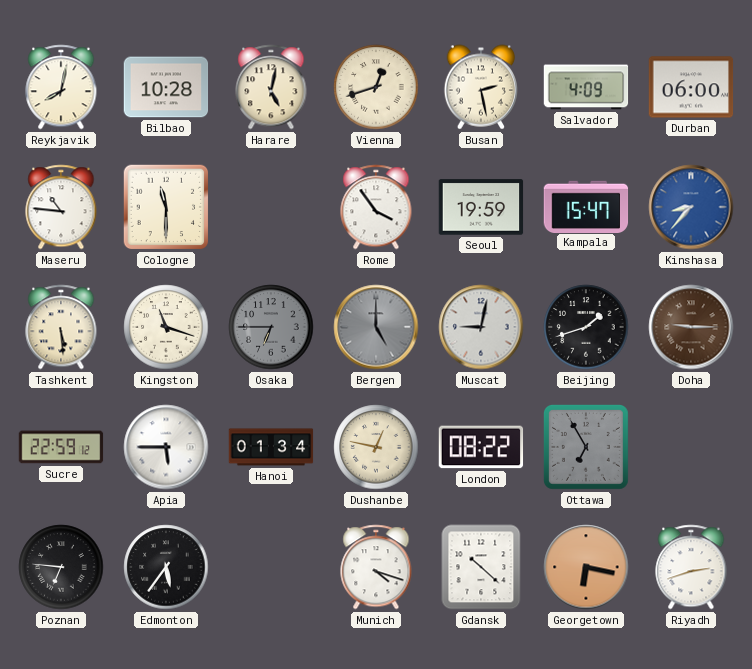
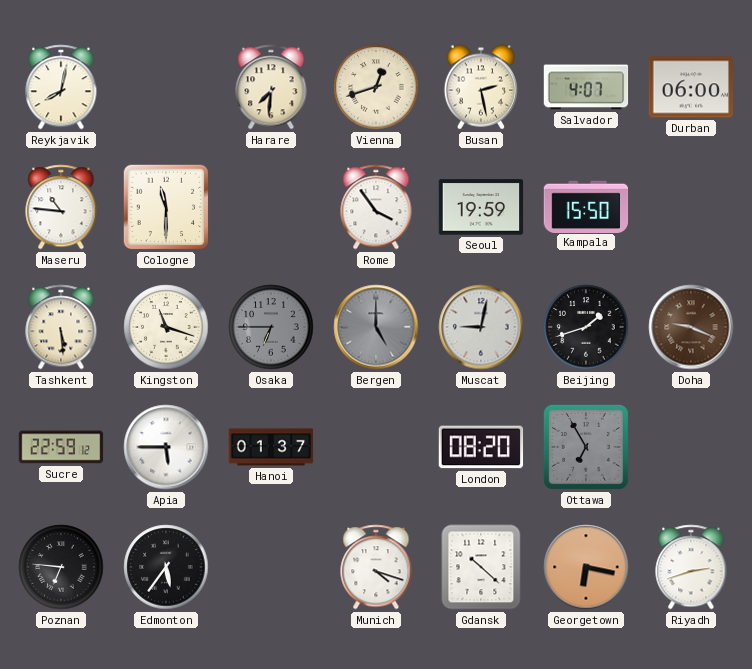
Bilbao: 10:28 -> none
Harare: 5:02 -> 7:31
Salvador: 4:09 -> 4:07
Kampala: 15:47 -> 15:50
Kinshasa: 8:37 -> none
Doha: 9:15 -> 9:19
Hanoi: 01:34 -> 01:37
Dushanbe: 12:47 -> none
London: 08:22 -> 08:20
